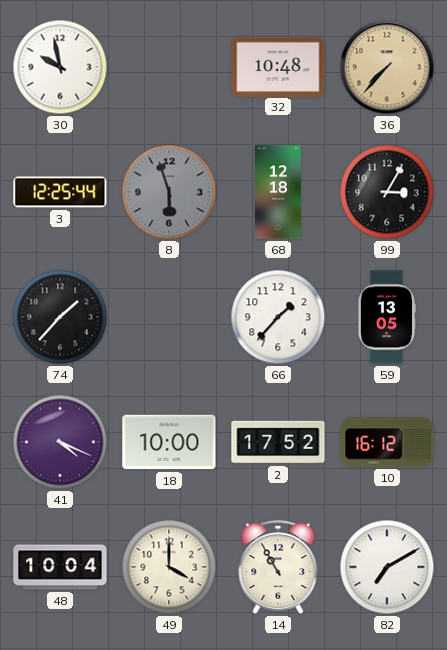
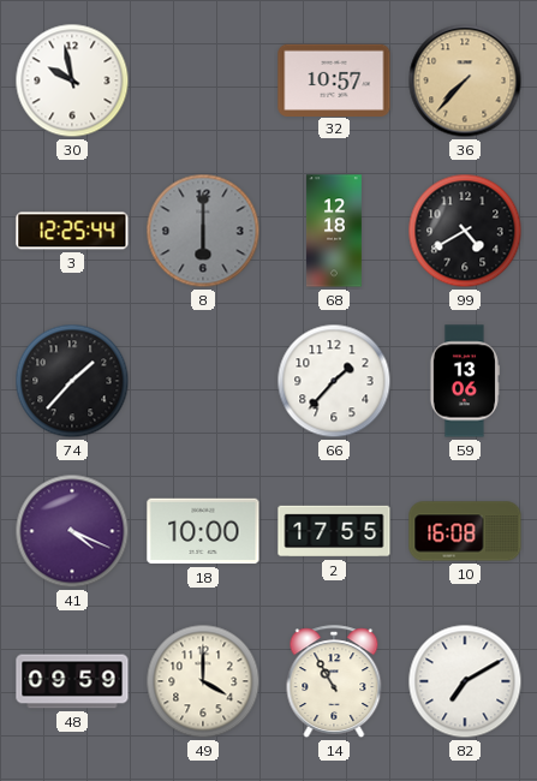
32: 10:48 -> 10:57
8: 5:57 -> 6:00
99: 3:05 -> 4:40
59: 13:05 -> 13:06
2: 17:52 -> 17:55
10: 16:12 -> 16:08
48: 10:04 -> 09:59
